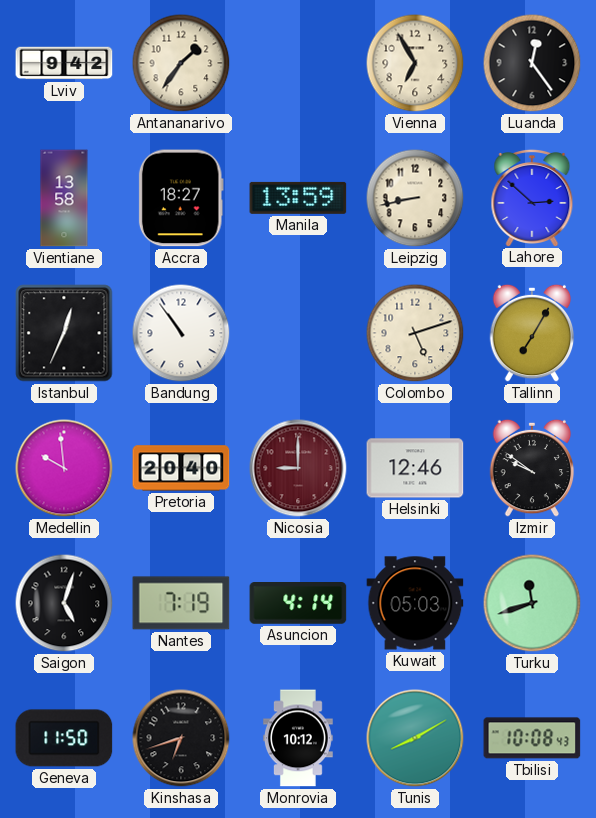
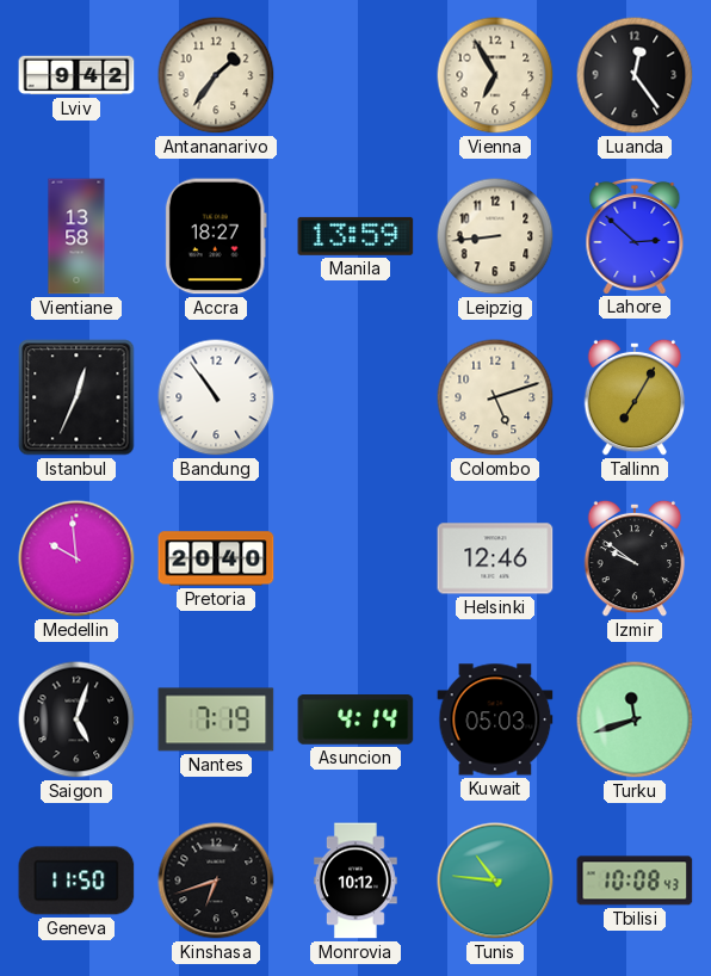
Leipzig: 8:43 -> 8:44
Nicosia: 9:00 -> none
Tunis: 8:10 -> 10:46
